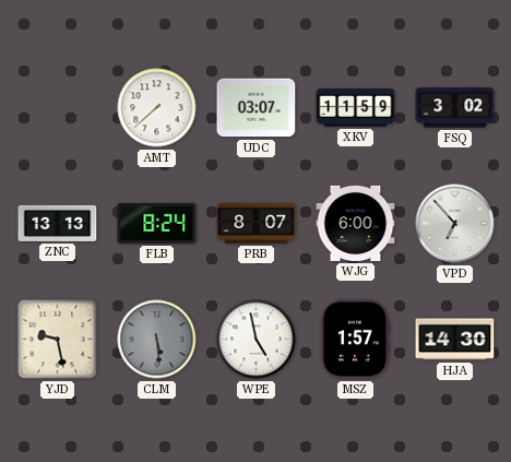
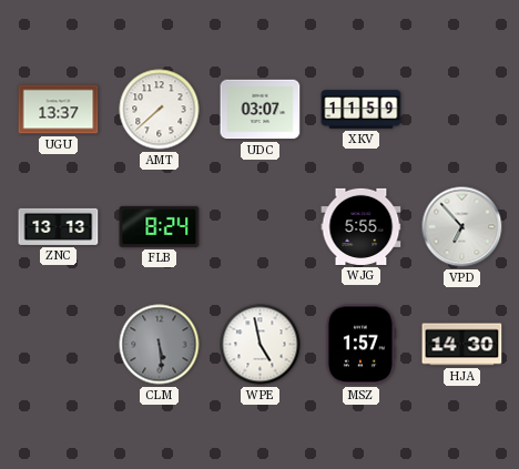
UGU: none -> 13:37
FSQ: 3:02 -> none
PRB: 8:07 -> none
WJG: 6:00 -> 5:55
YJD: 9:28 -> none
